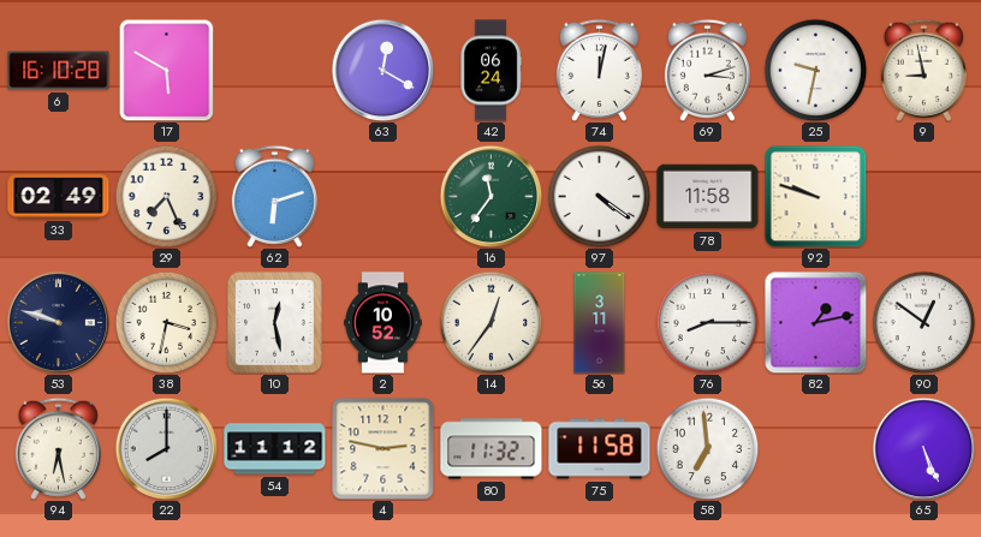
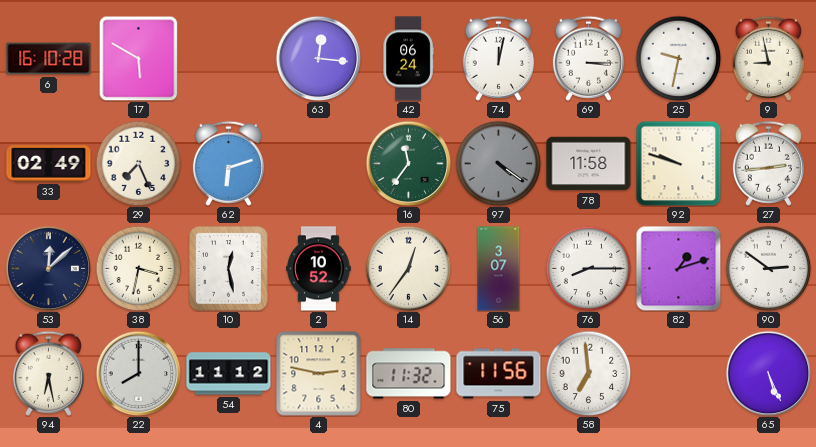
63: 12:20 -> 12:16
69: 3:12 -> 3:15
97 dial: white -> grey
27: none -> 2:44
53: 9:48 -> 12:08
56: 3:11 -> 3:07
82: 1:13 -> 1:12
90: 12:51 -> 2:51
75: 11:58 -> 11:56
